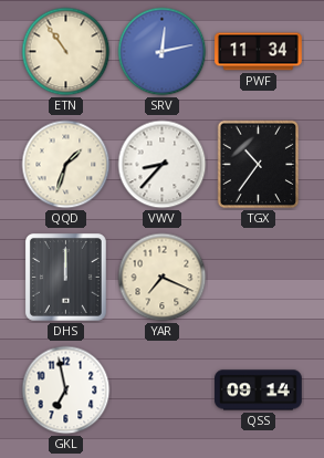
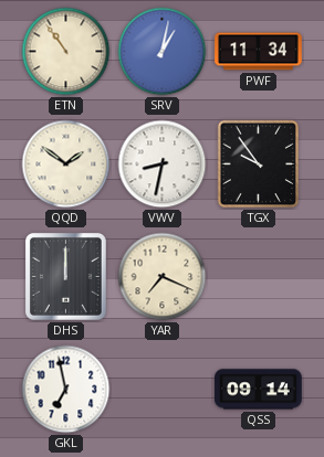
SRV: 12:13 -> 1:02
QQD: 1:33 -> 1:51
VWV: 8:37 -> 8:32
TGX: 10:36 -> 9:54
